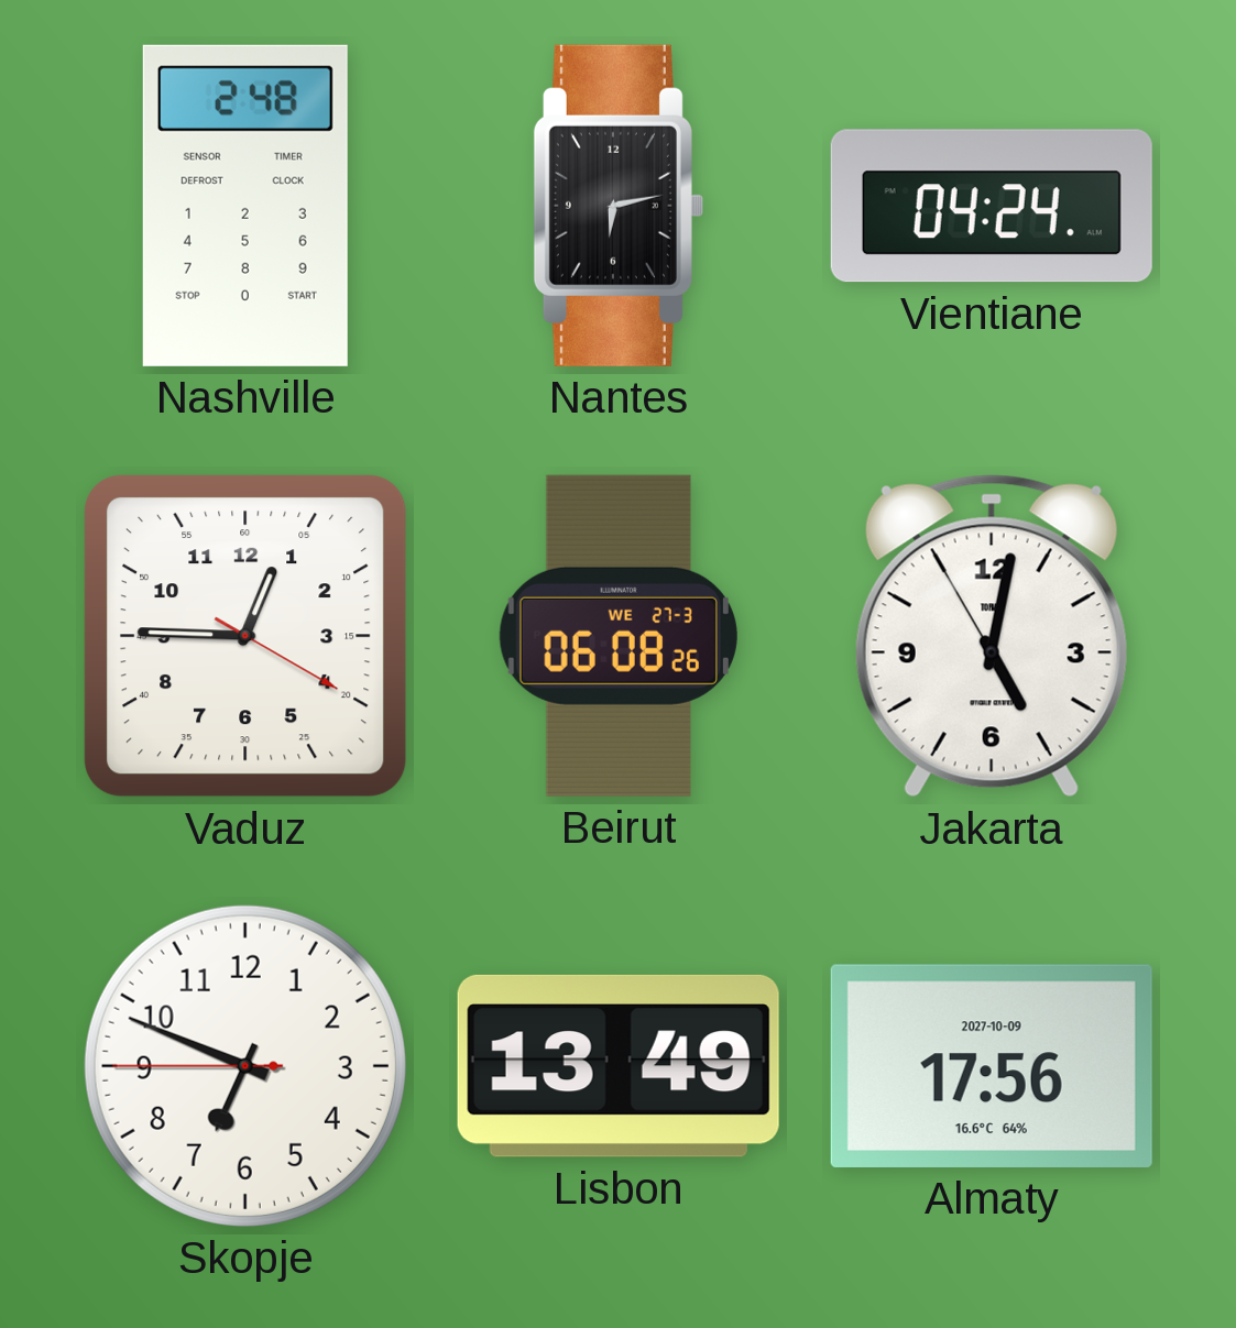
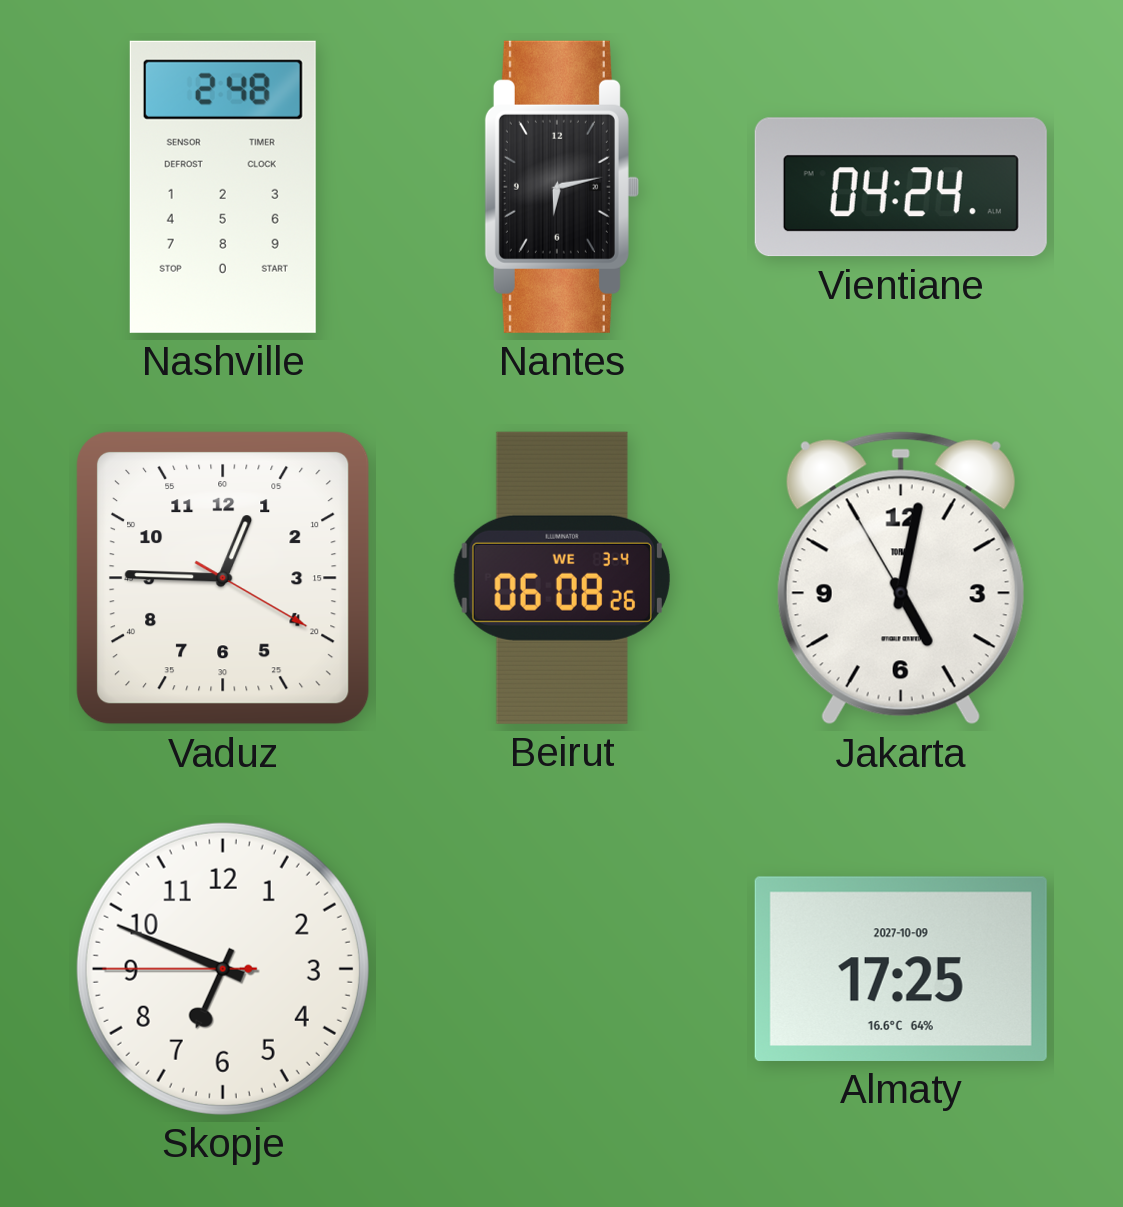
Beirut date: WE 27-3 -> WE 3-4
Lisbon: 13:49 -> none
Almaty: 17:56 -> 17:25
